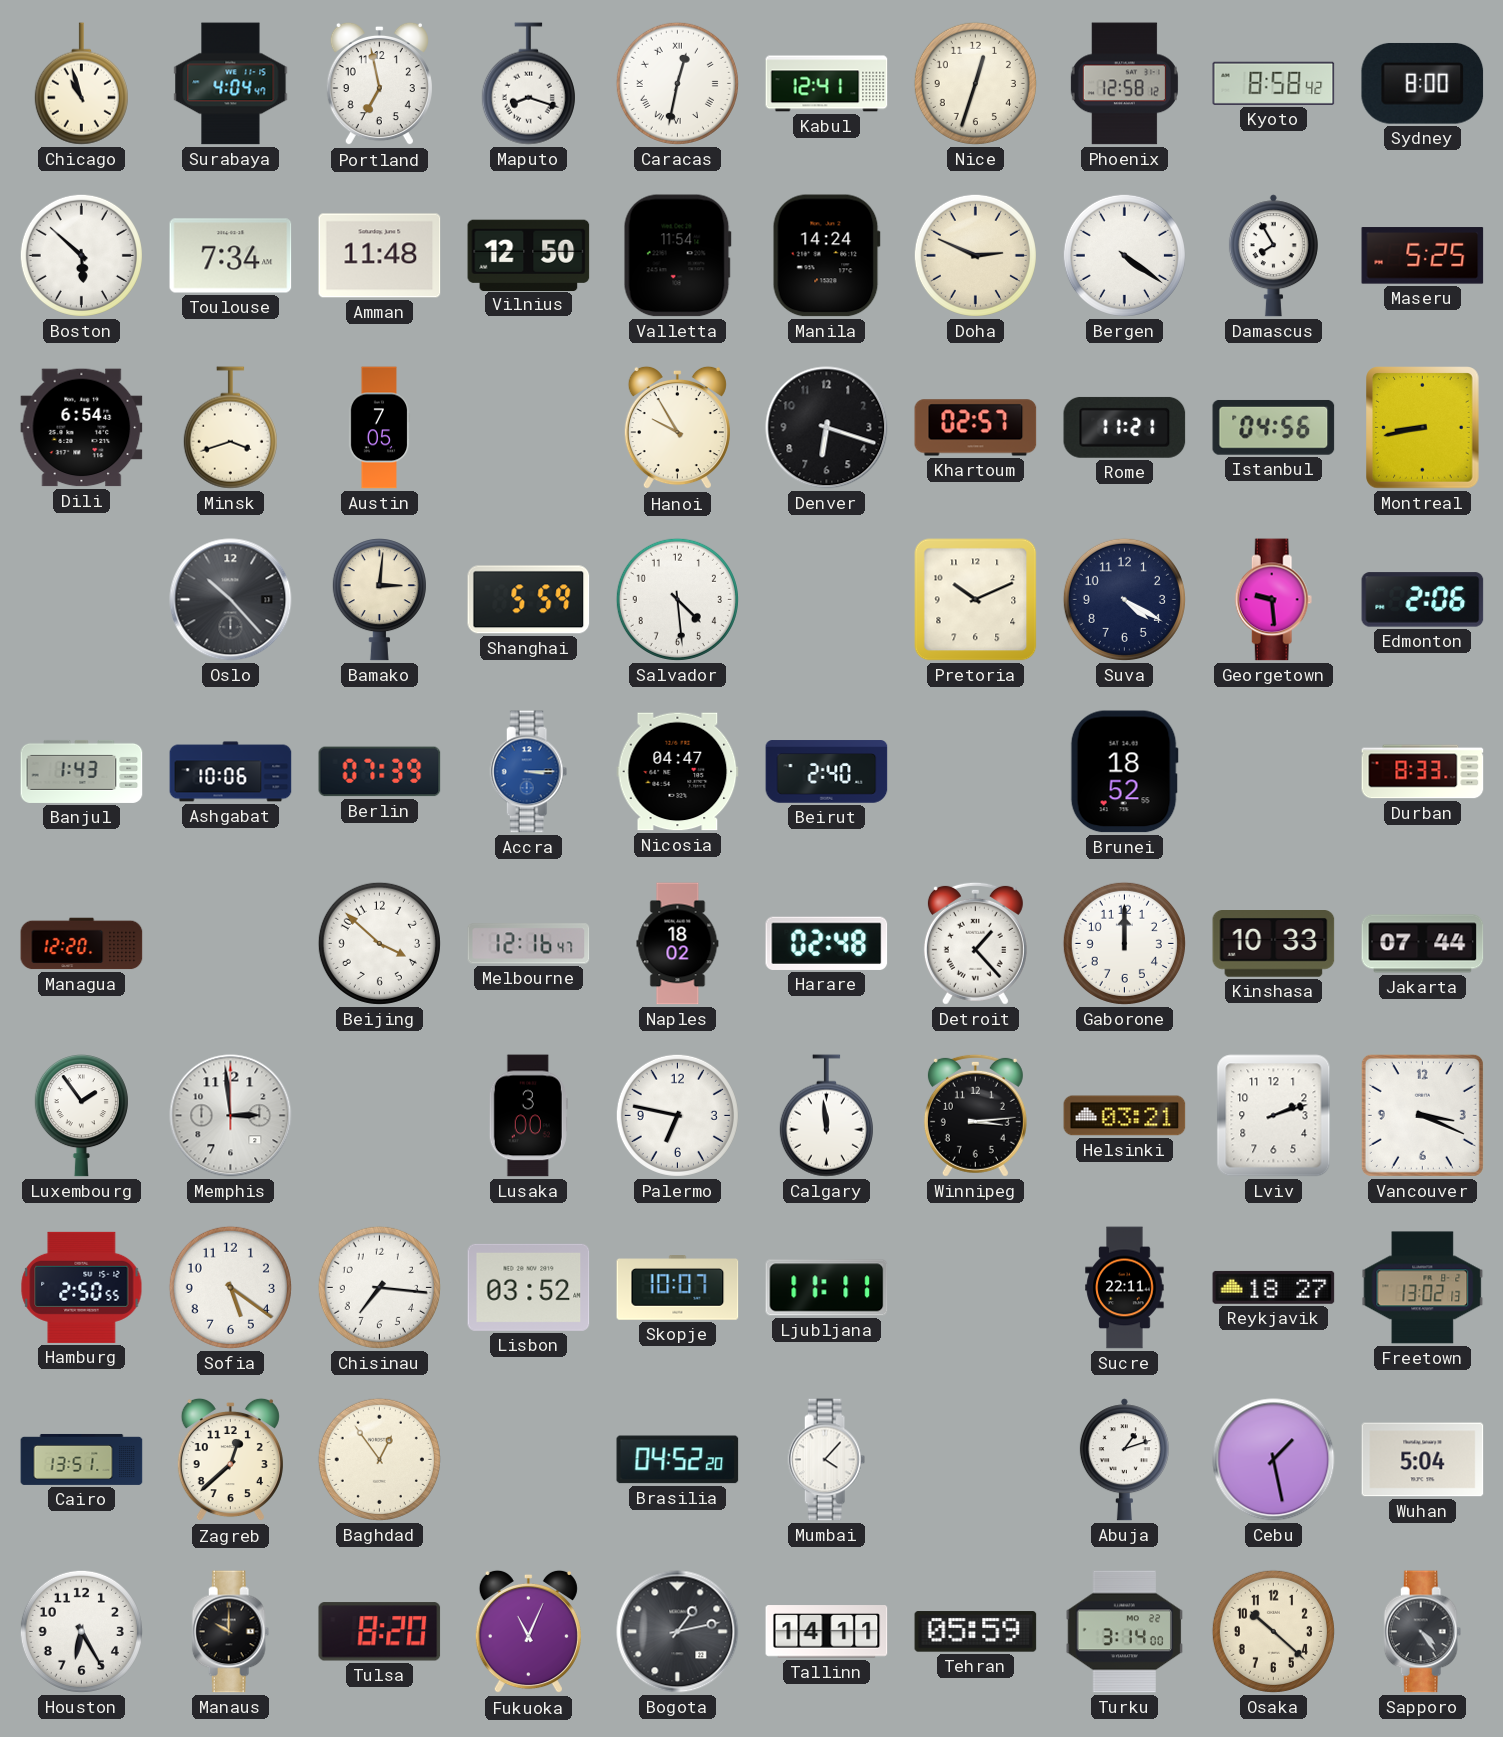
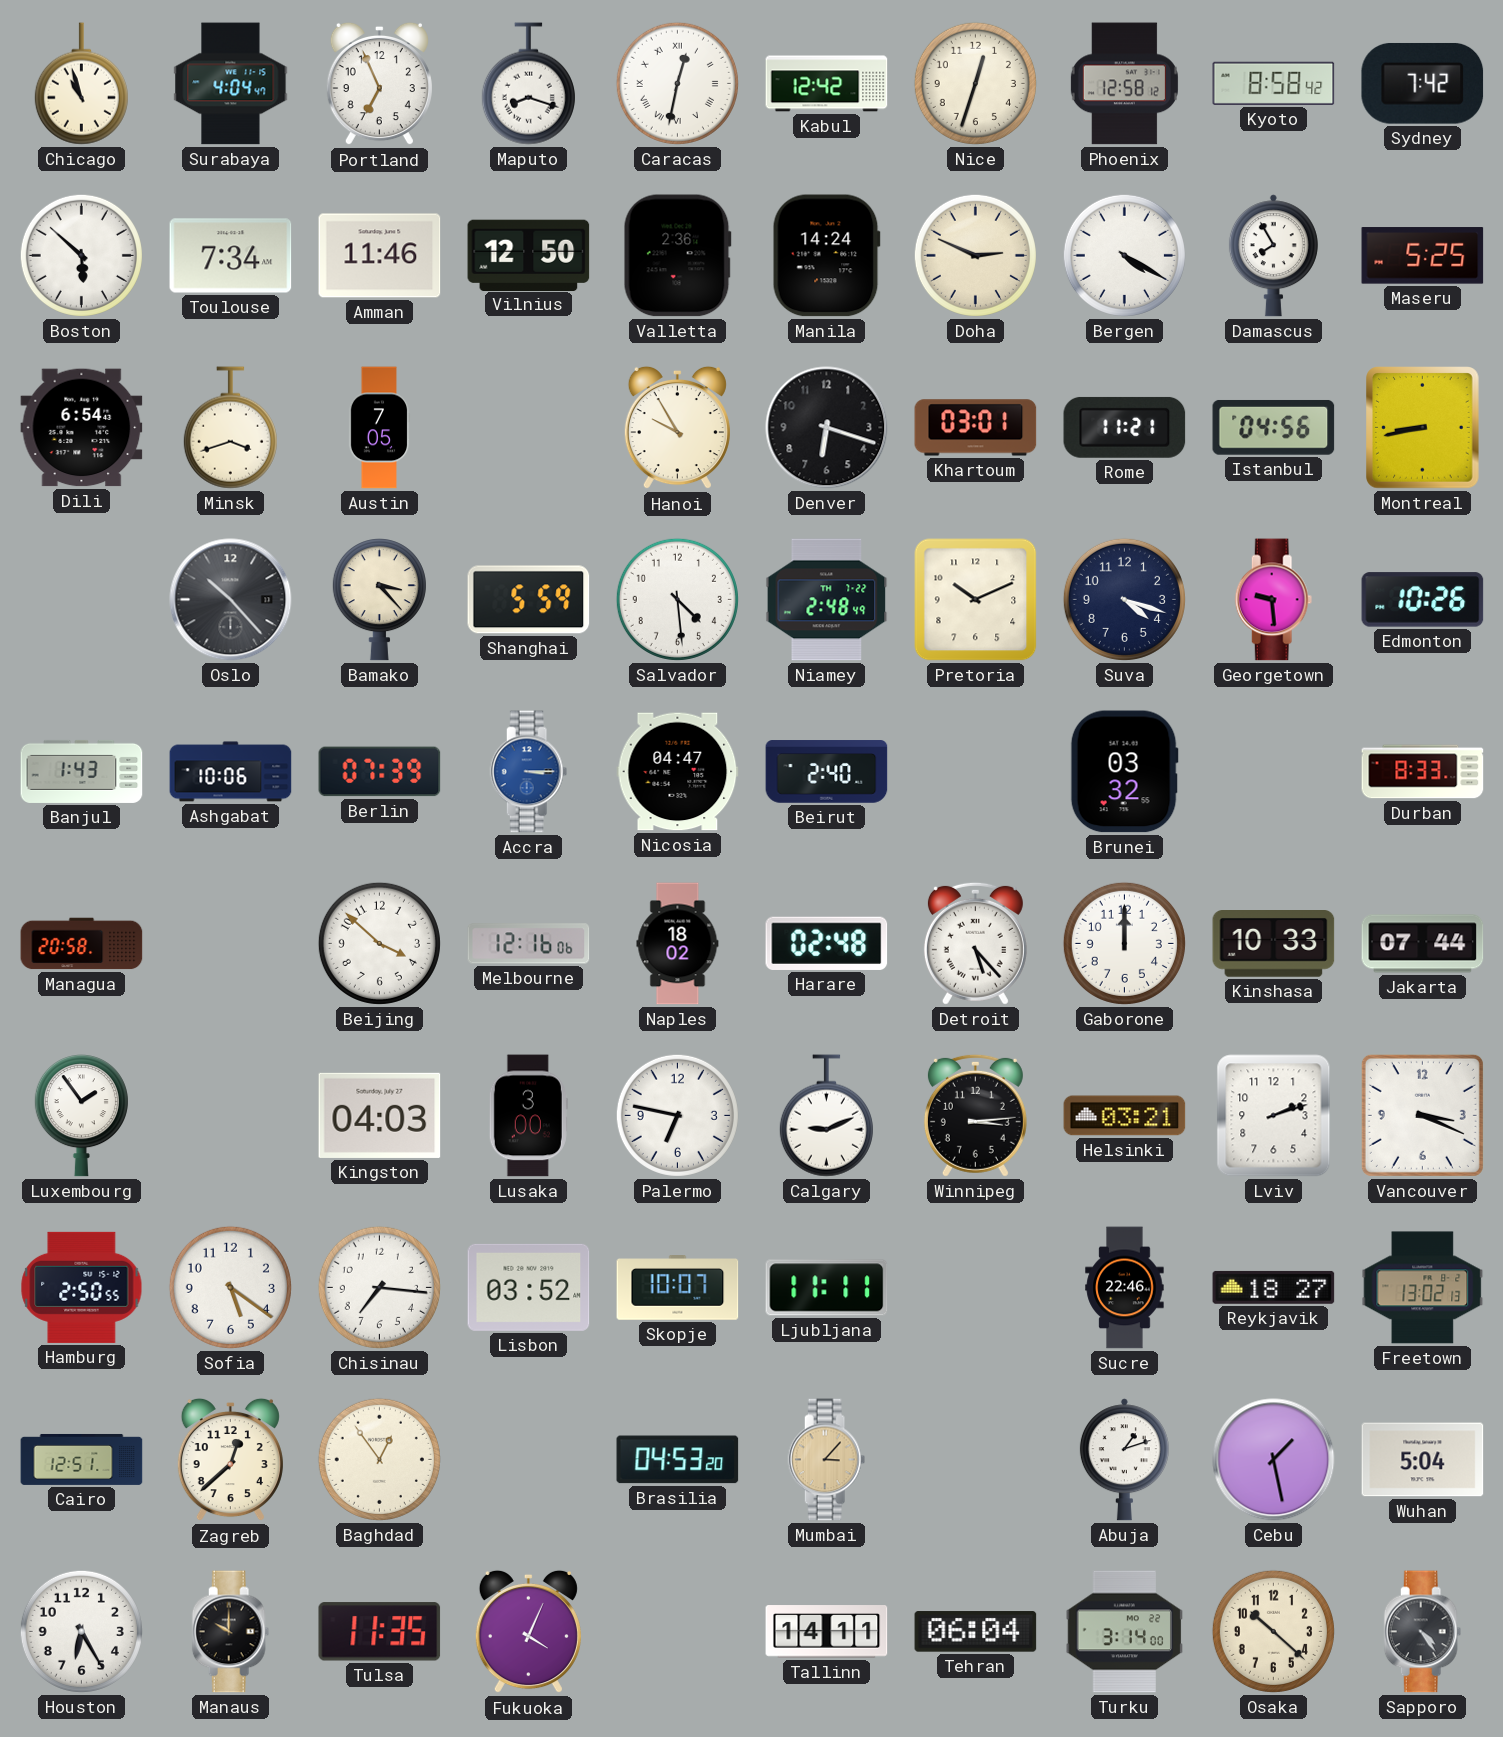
Portland: 6:58 -> 6:56
Kabul: 12:41 -> 12:42
Sydney: 8:00 -> 7:42
Amman: 11:48 -> 11:46
Valletta: 11:54 -> 2:36
Bergen: 4:21 -> 4:20
Khartoum: 02:57 -> 03:01
Bamako: 3:01 -> 3:23
Niamey: none -> 2:48
Suva: 4:20 -> 4:18
Edmonton: 2:06 -> 10:26
Brunei: 18:52 -> 03:32
Managua: 12:20 -> 20:58
Melbourne: 12:16:47 -> 12:16:06
Detroit: 1:23 -> 5:23
Memphis: 2:59 -> none
Kingston: none -> 04:03
Calgary: 11:59 -> 9:11
Sucre: 22:11 -> 22:46
Cairo: 13:51 -> 12:51
Brasilia: 04:52 -> 04:53
Mumbai: 4:07 -> 3:07
Mumbai dial: white -> champagne
Tulsa: 8:20 -> 11:35
Fukuoka: 11:04 -> 4:04
Bogota: 1:13 -> none
Tehran: 05:59 -> 06:04
